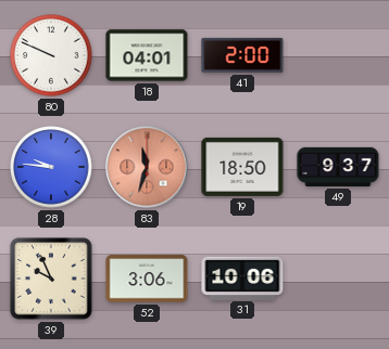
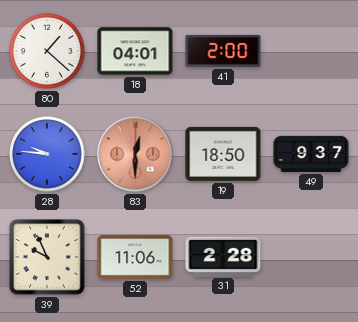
80: 9:49 -> 1:22
83: 11:33 -> 12:30
52: 3:06 -> 11:06
31: 10:06 -> 2:28
